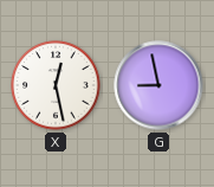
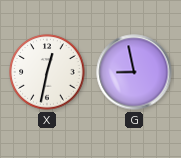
X: 12:28 -> 12:32
